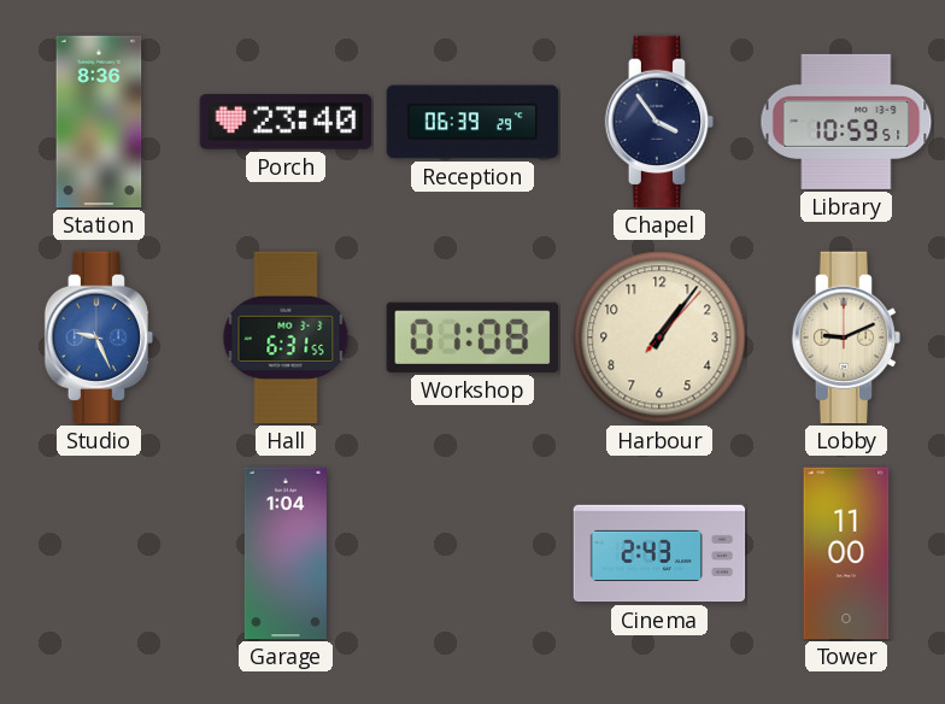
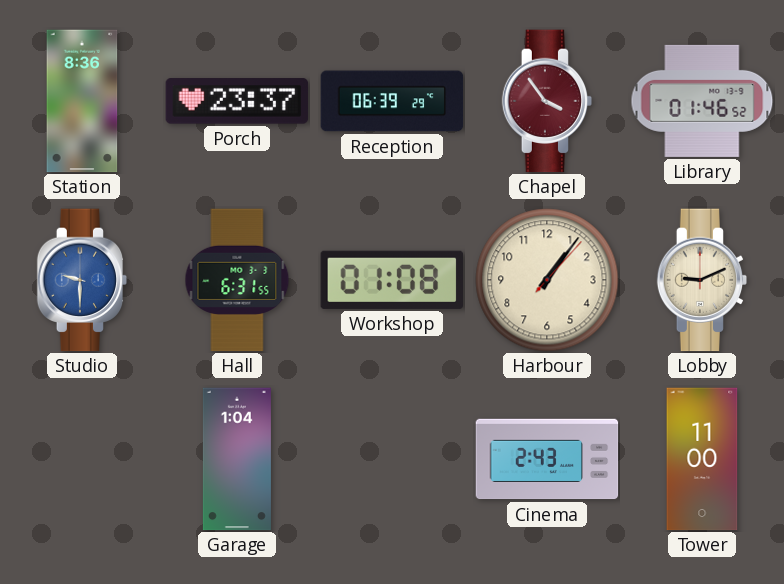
Porch: 23:40 -> 23:37
Chapel dial: navy -> burgundy
Library: 10:59 -> 01:46
Studio: 9:26 -> 9:30
